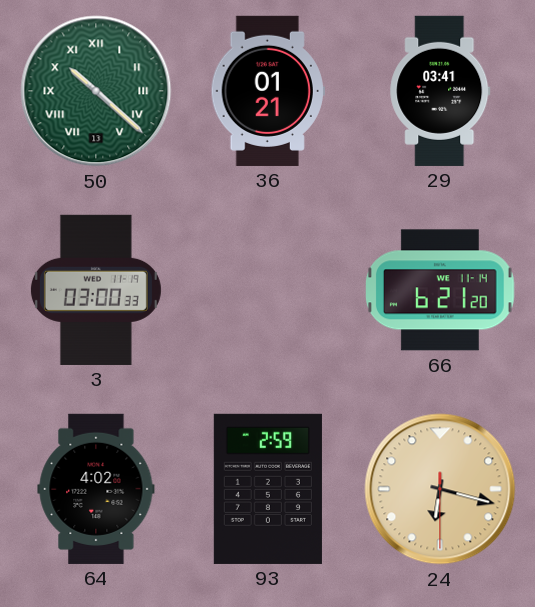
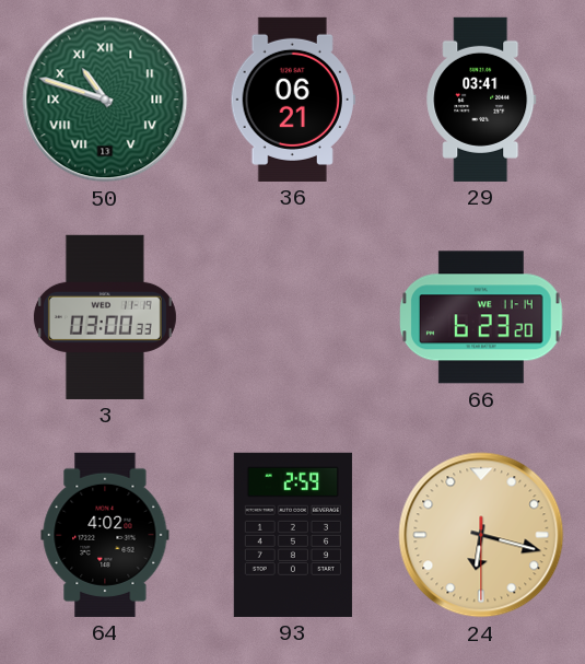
50: 10:22 -> 10:48
36: 01:21 -> 06:21
66: 6:21 -> 6:23
